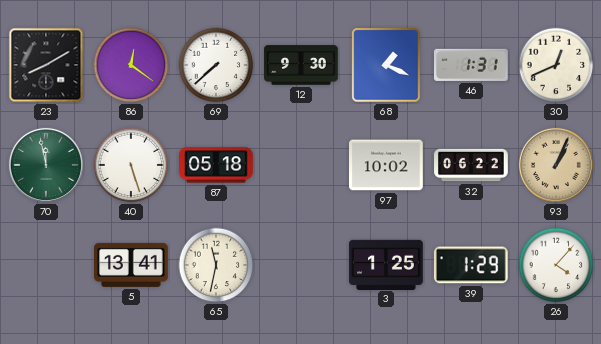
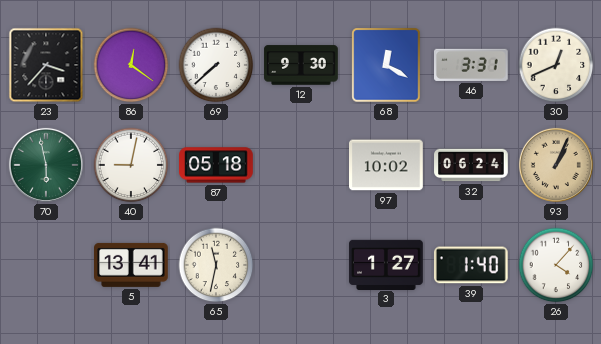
23: 8:10 -> 3:37
68: 1:19 -> 12:20
46: 1:31 -> 3:31
70: 11:58 -> 5:58
40: 5:27 -> 9:02
32: 06:22 -> 06:24
3: 1:25 -> 1:27
39: 1:29 -> 1:40
